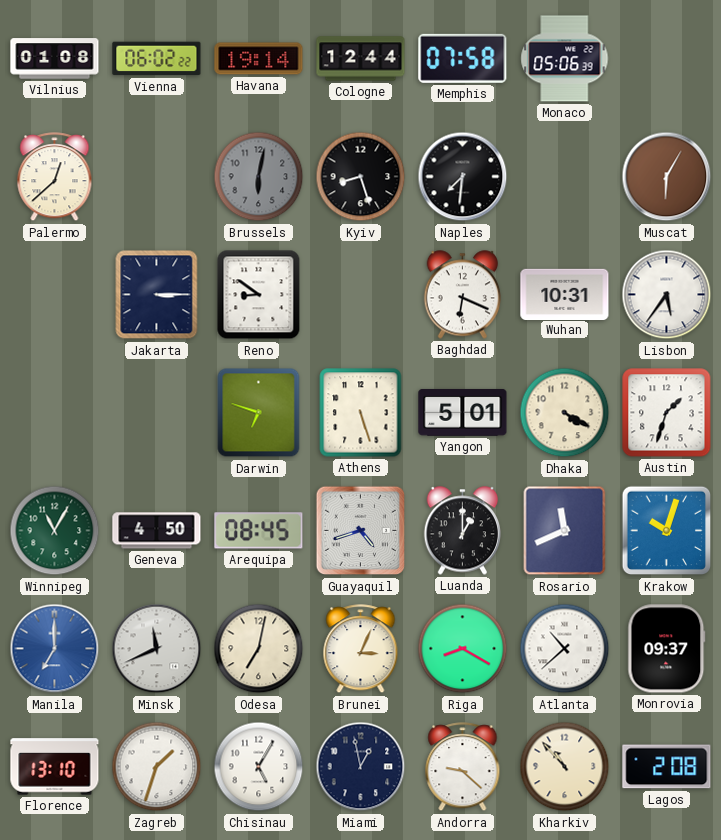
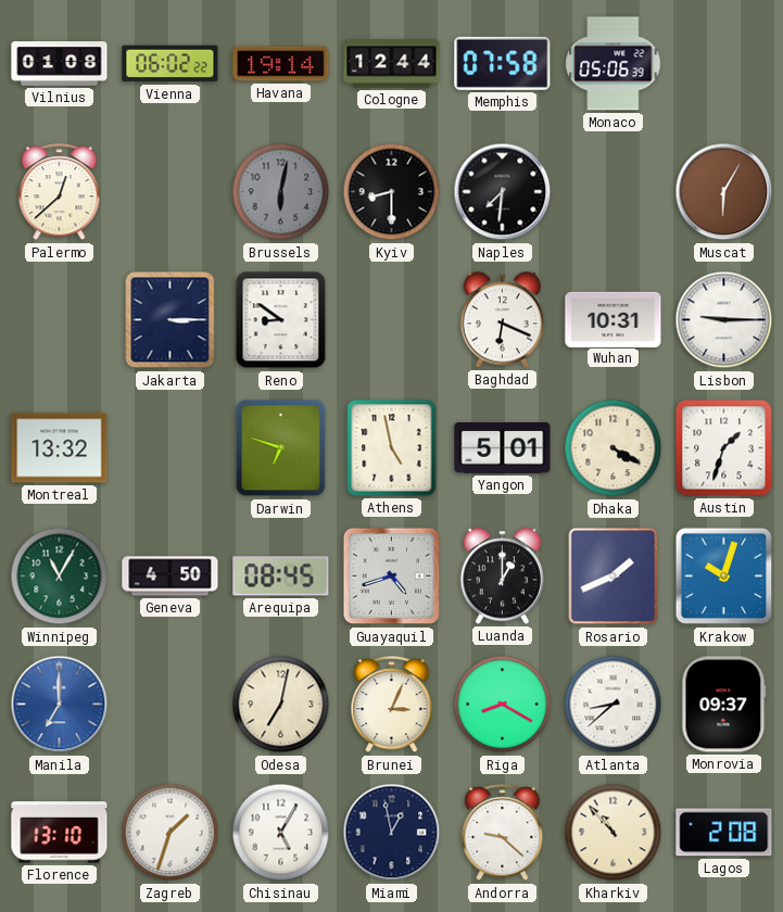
Kyiv: 8:27 -> 8:30
Lisbon: 5:36 -> 9:15
Montreal: none -> 13:32
Athens: 5:27 -> 4:58
Rosario: 11:41 -> 1:41
Minsk: 11:41 -> none
Atlanta: 10:38 -> 8:38
